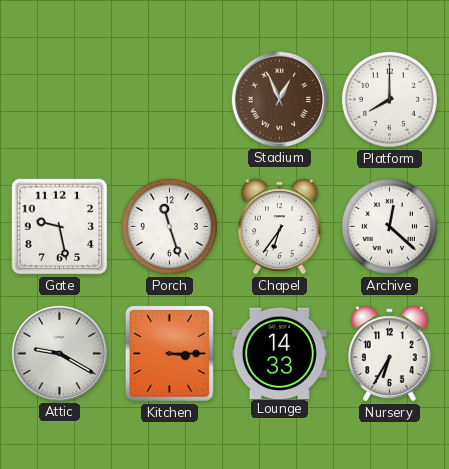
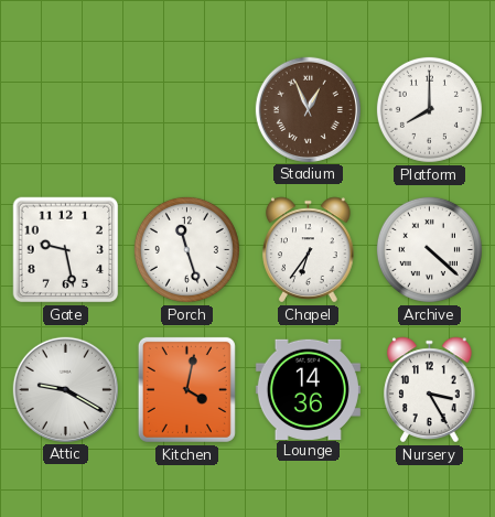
Archive: 12:22 -> 4:22
Kitchen: 3:15 -> 4:02
Lounge: 14:33 -> 14:36
Nursery: 6:35 -> 3:25
